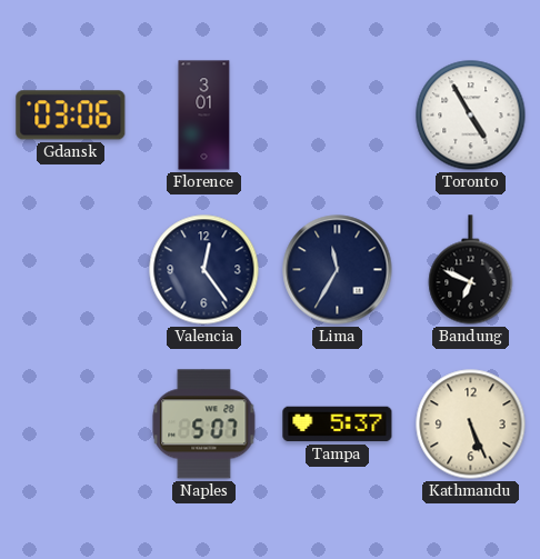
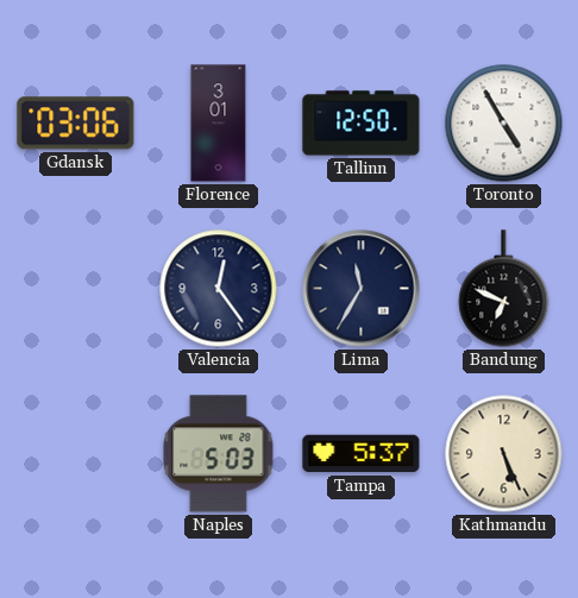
Tallinn: none -> 12:50
Naples: 5:07 -> 5:03
